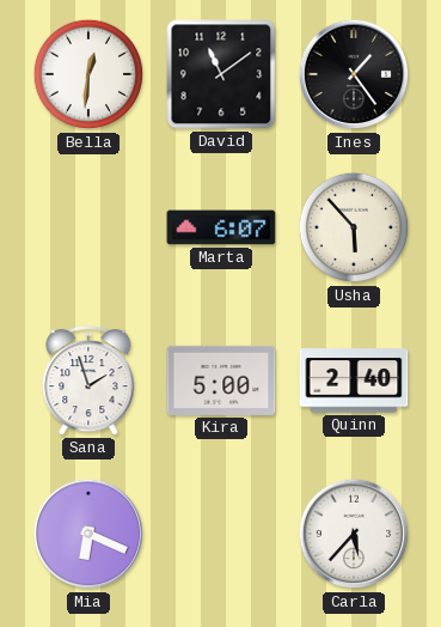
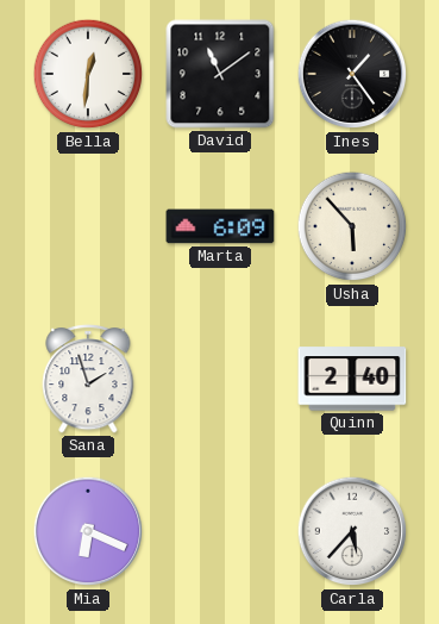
Marta: 6:07 -> 6:09
Kira: 5:00 -> none
